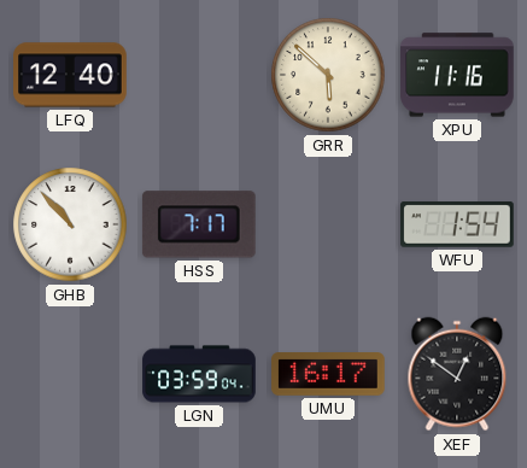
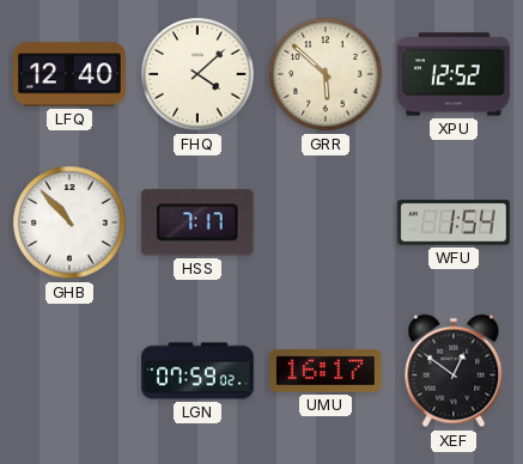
FHQ: none -> 4:08
XPU: 11:16 -> 12:52
LGN: 03:59 -> 07:59
